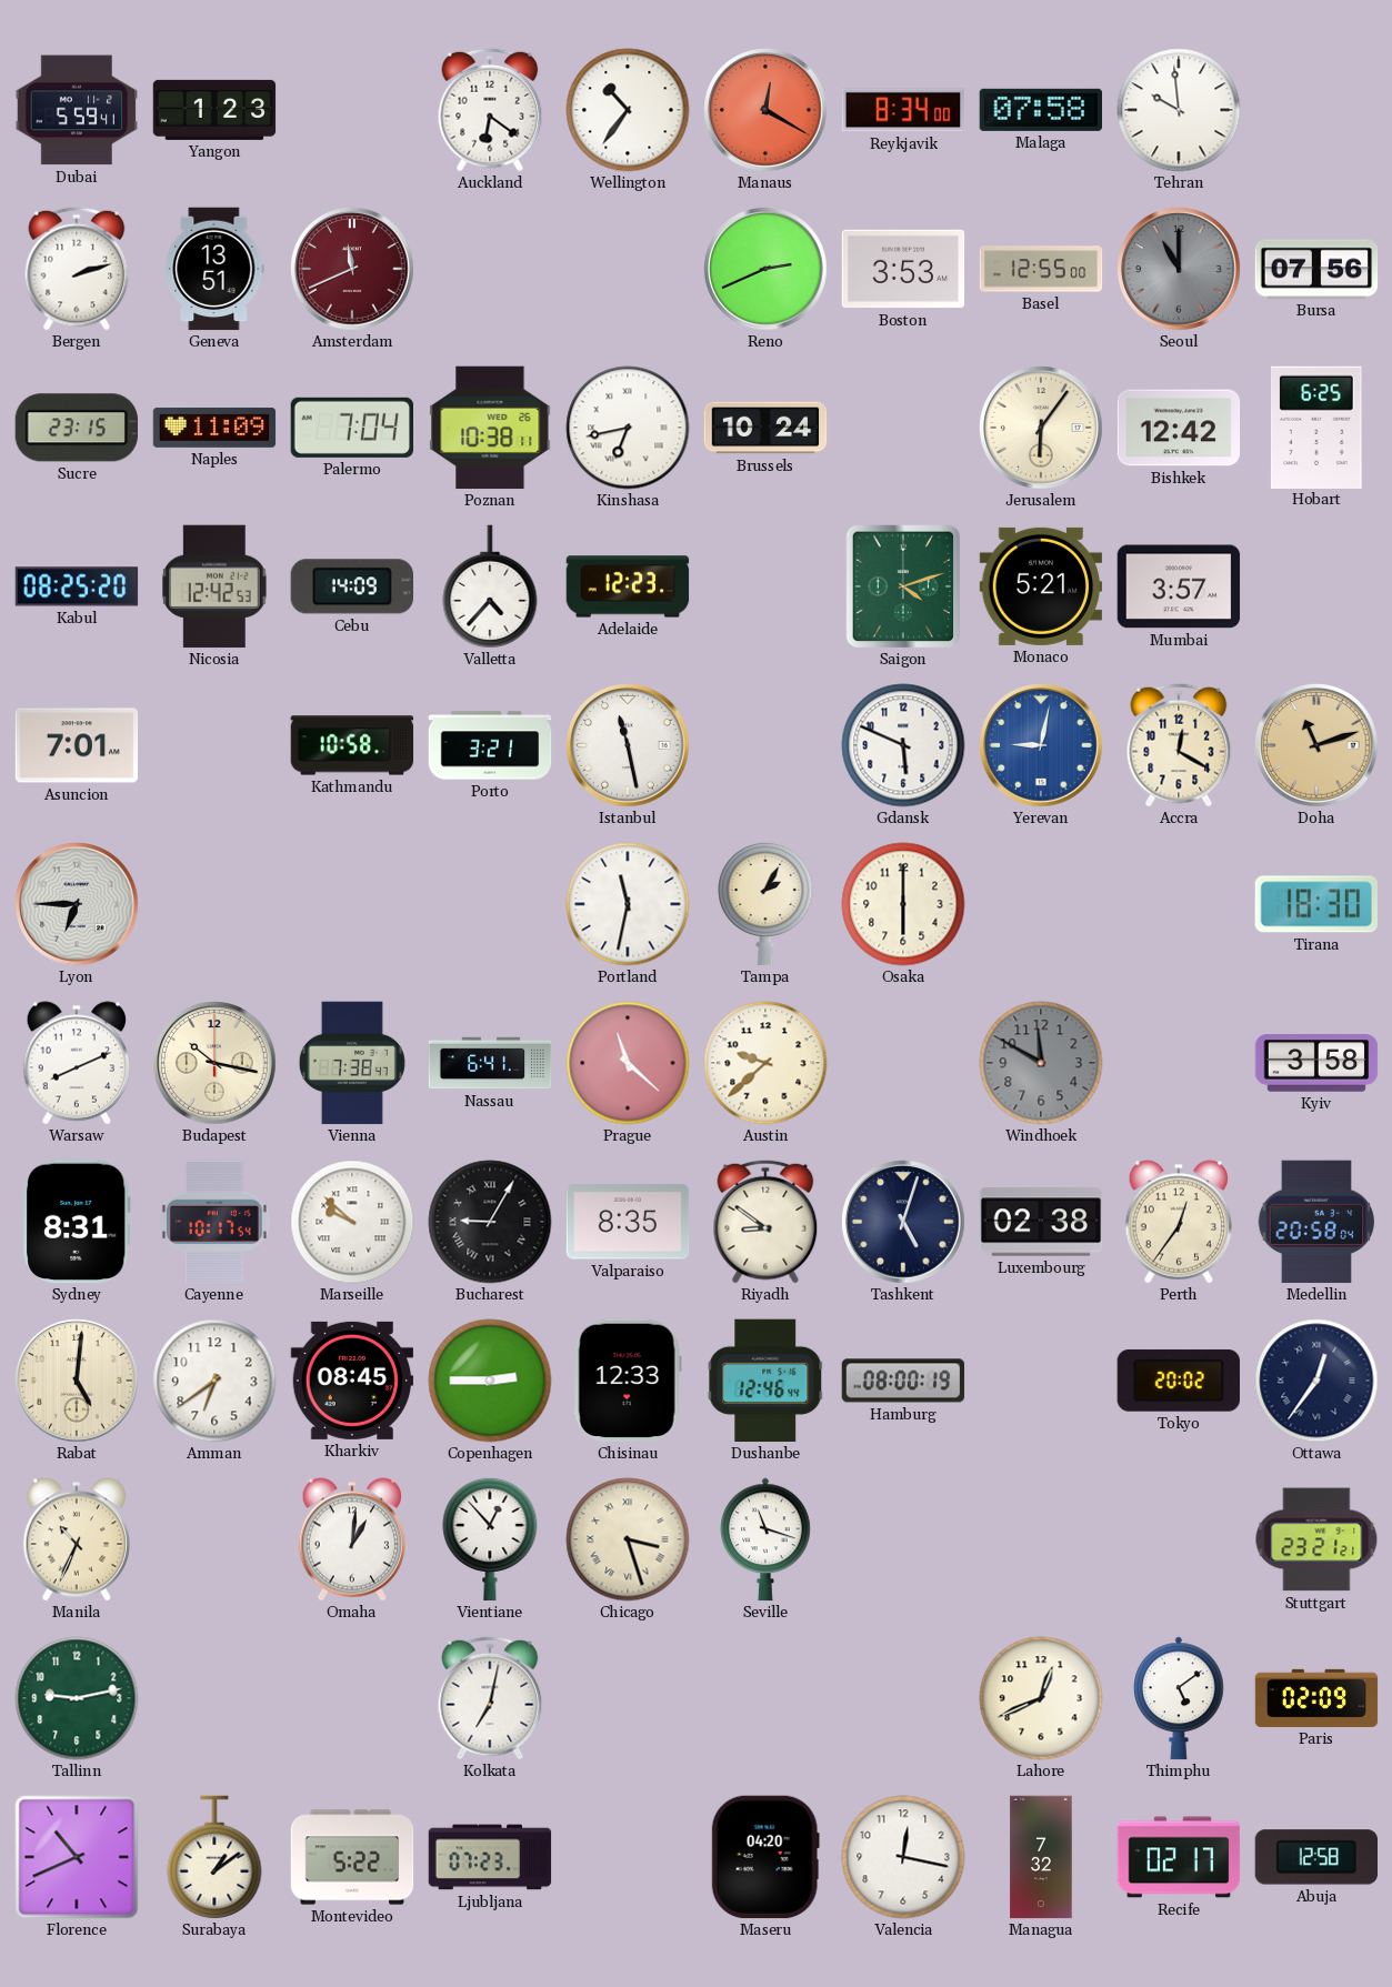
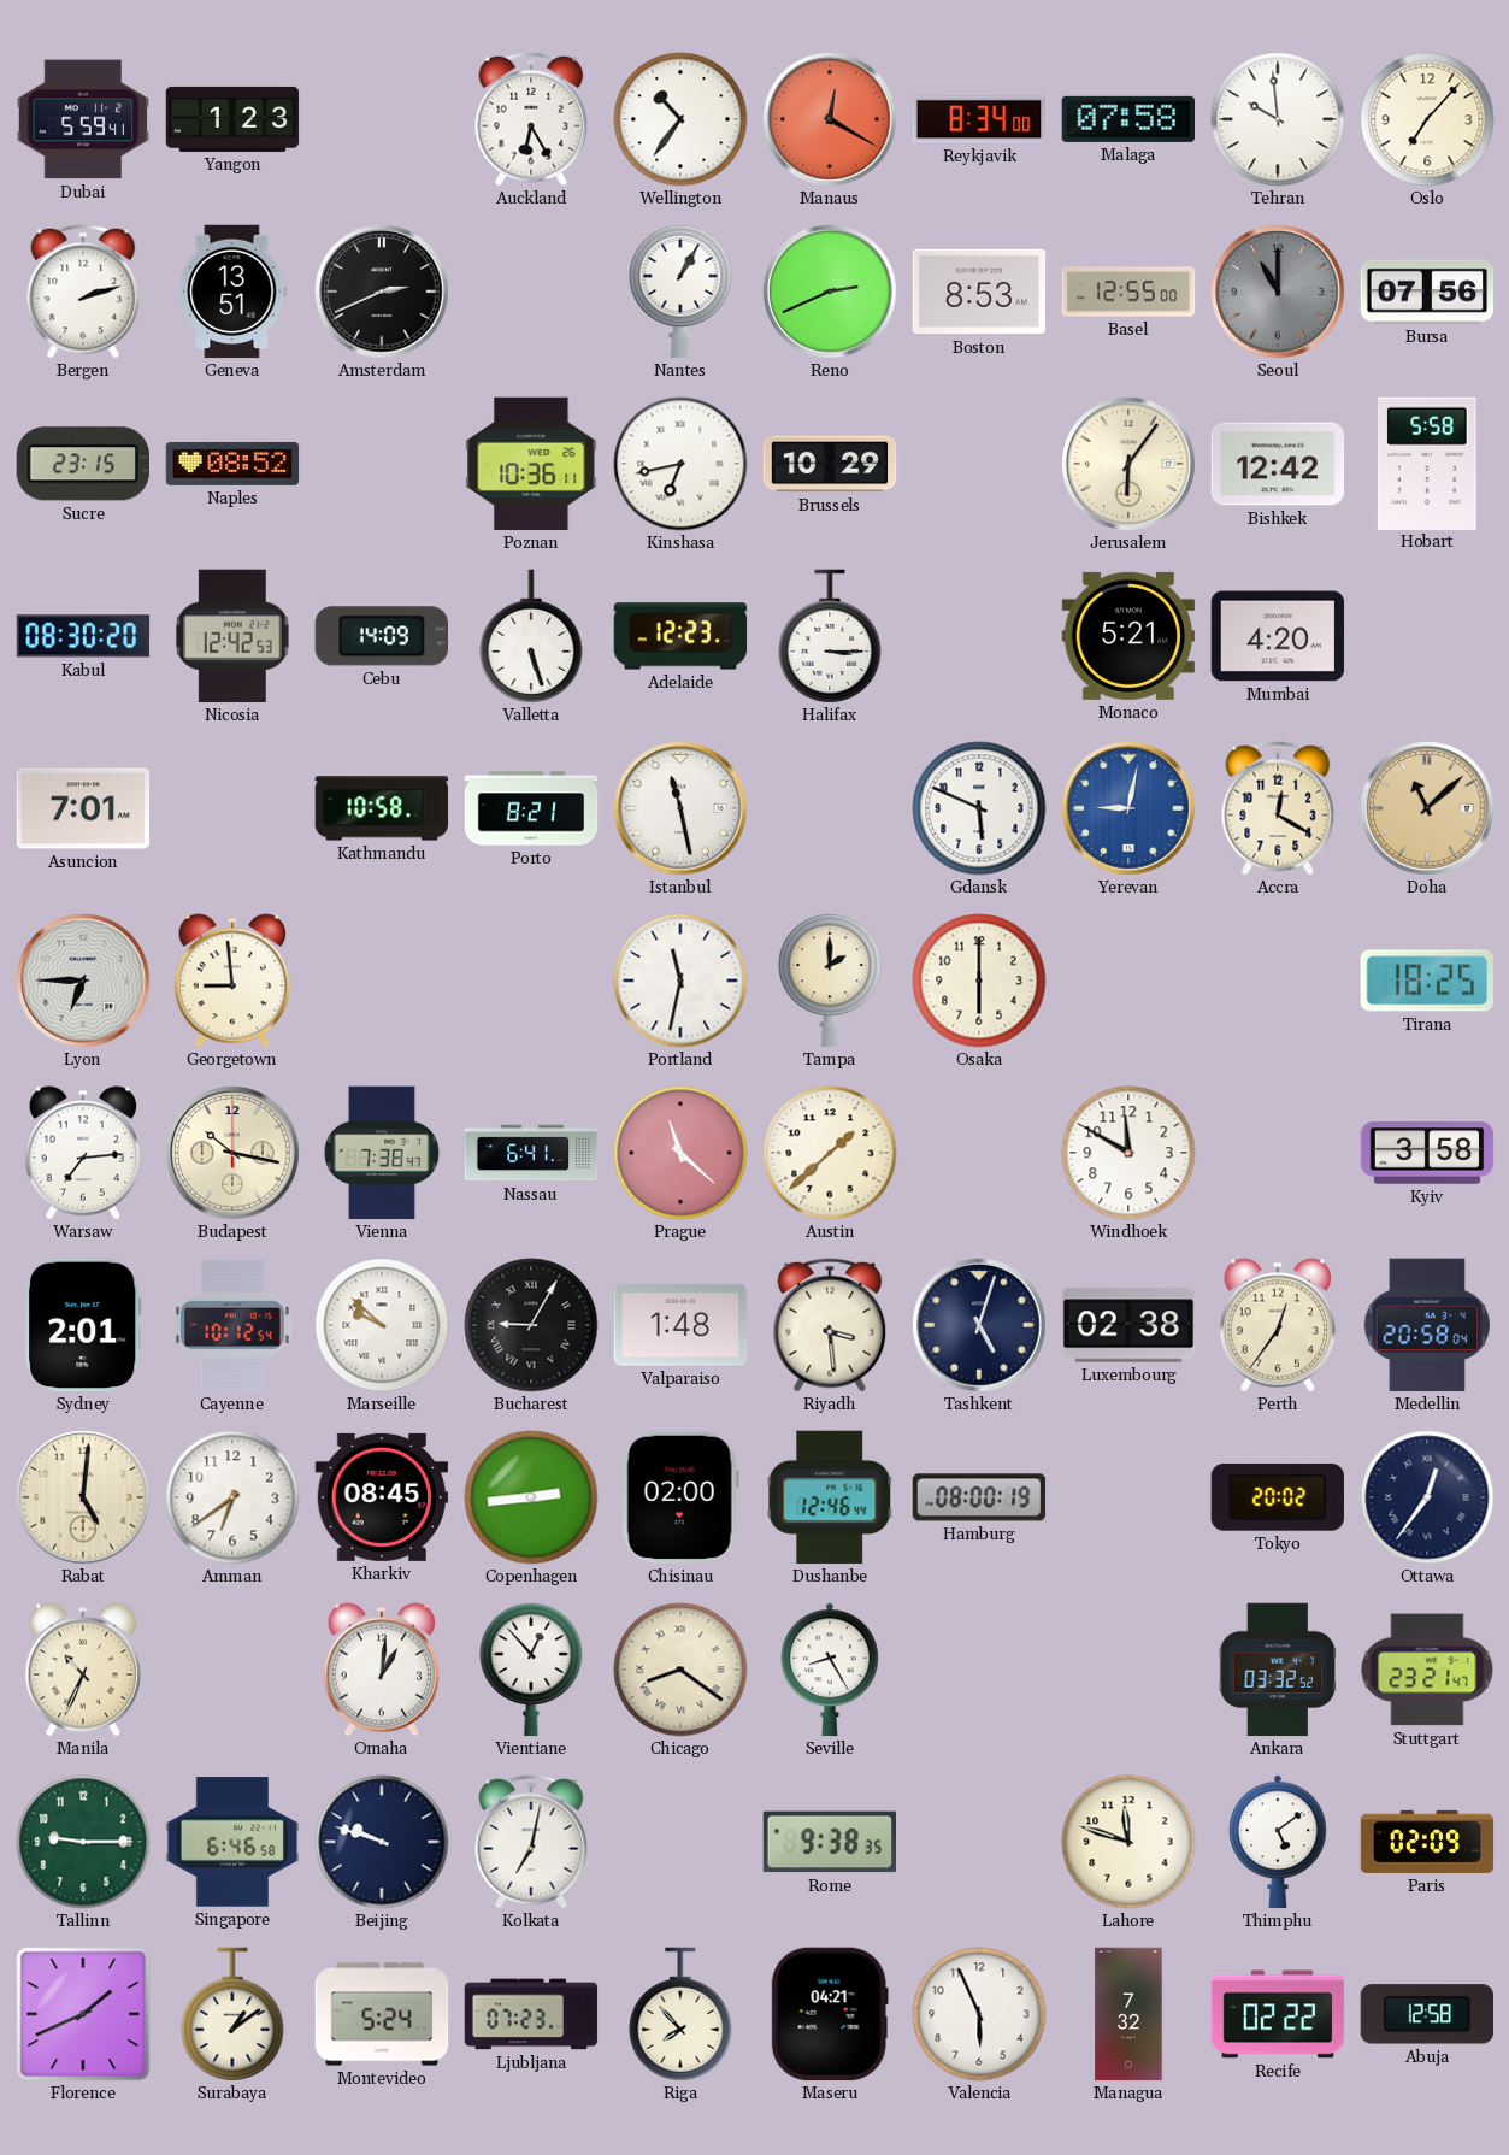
Auckland: 6:21 -> 6:25
Oslo: none -> 7:07
Amsterdam: 11:41 -> 2:41
Amsterdam dial: burgundy -> black
Nantes: none -> 1:05
Boston: 3:53 -> 8:53
Naples: 11:09 -> 08:52
Palermo: 7:04 -> none
Poznan: 10:38 -> 10:36
Brussels: 10:24 -> 10:29
Hobart: 6:25 -> 5:58
Kabul: 08:25 -> 08:30
Valletta: 4:37 -> 5:27
Halifax: none -> 3:15
Saigon: 4:12 -> none
Mumbai: 3:57 -> 4:20
Porto: 3:21 -> 8:21
Doha: 11:12 -> 11:08
Georgetown: none -> 8:59
Tampa: 2:05 -> 2:00
Tirana: 18:30 -> 18:25
Warsaw: 8:11 -> 7:14
Austin: 9:38 -> 1:38
Windhoek dial: grey -> white
Sydney: 8:31 -> 2:01
Cayenne: 10:17 -> 10:12
Valparaiso: 8:35 -> 1:48
Riyadh: 8:51 -> 3:29
Copenhagen: 2:45 -> 2:44
Chisinau: 12:33 -> 02:00
Chicago: 3:27 -> 8:21
Seville: 11:18 -> 8:25
Ankara: none -> 03:32
Stuttgart: 23:21:21 -> 23:21:47
Tallinn: 9:13 -> 9:15
Singapore: none -> 6:46
Beijing: none -> 9:48
Rome: none -> 9:38
Lahore: 12:41 -> 11:48
Florence: 10:41 -> 1:41
Montevideo: 5:22 -> 5:24
Riga: none -> 7:53
Maseru: 04:20 -> 04:21
Valencia: 12:17 -> 5:56
Recife: 02:17 -> 02:22
